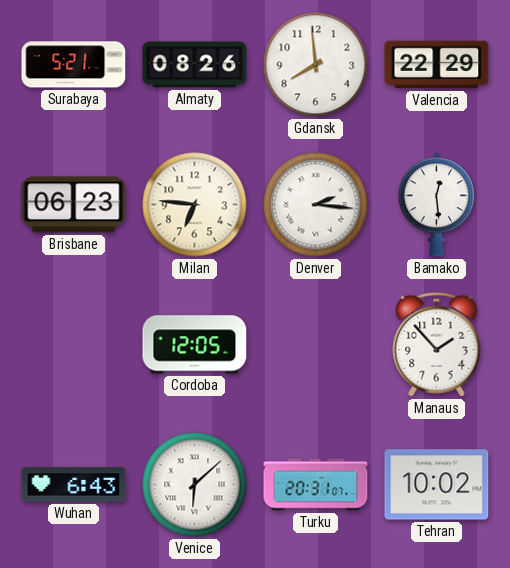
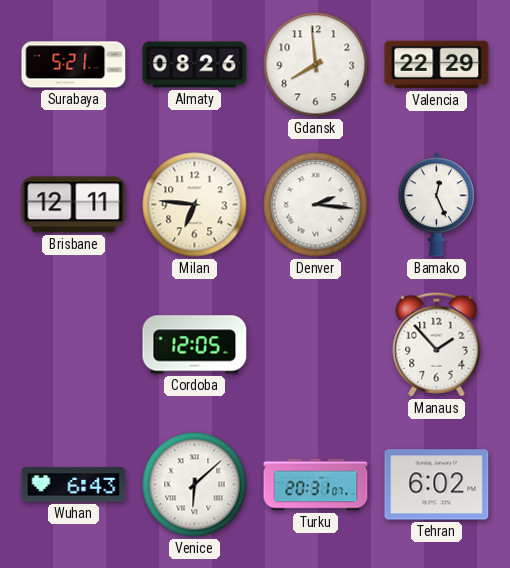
Brisbane: 06:23 -> 12:11
Bamako: 12:29 -> 12:26
Tehran: 10:02 -> 6:02
